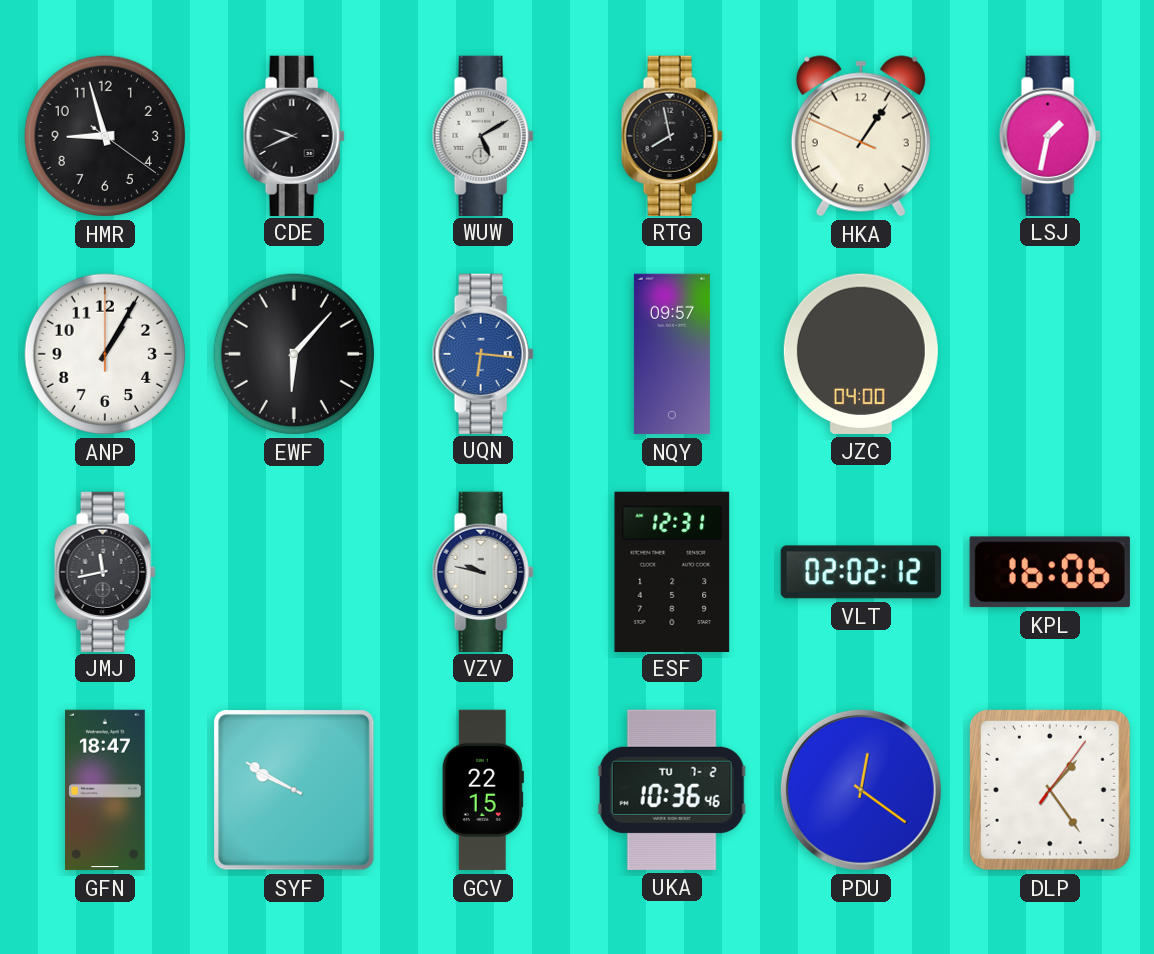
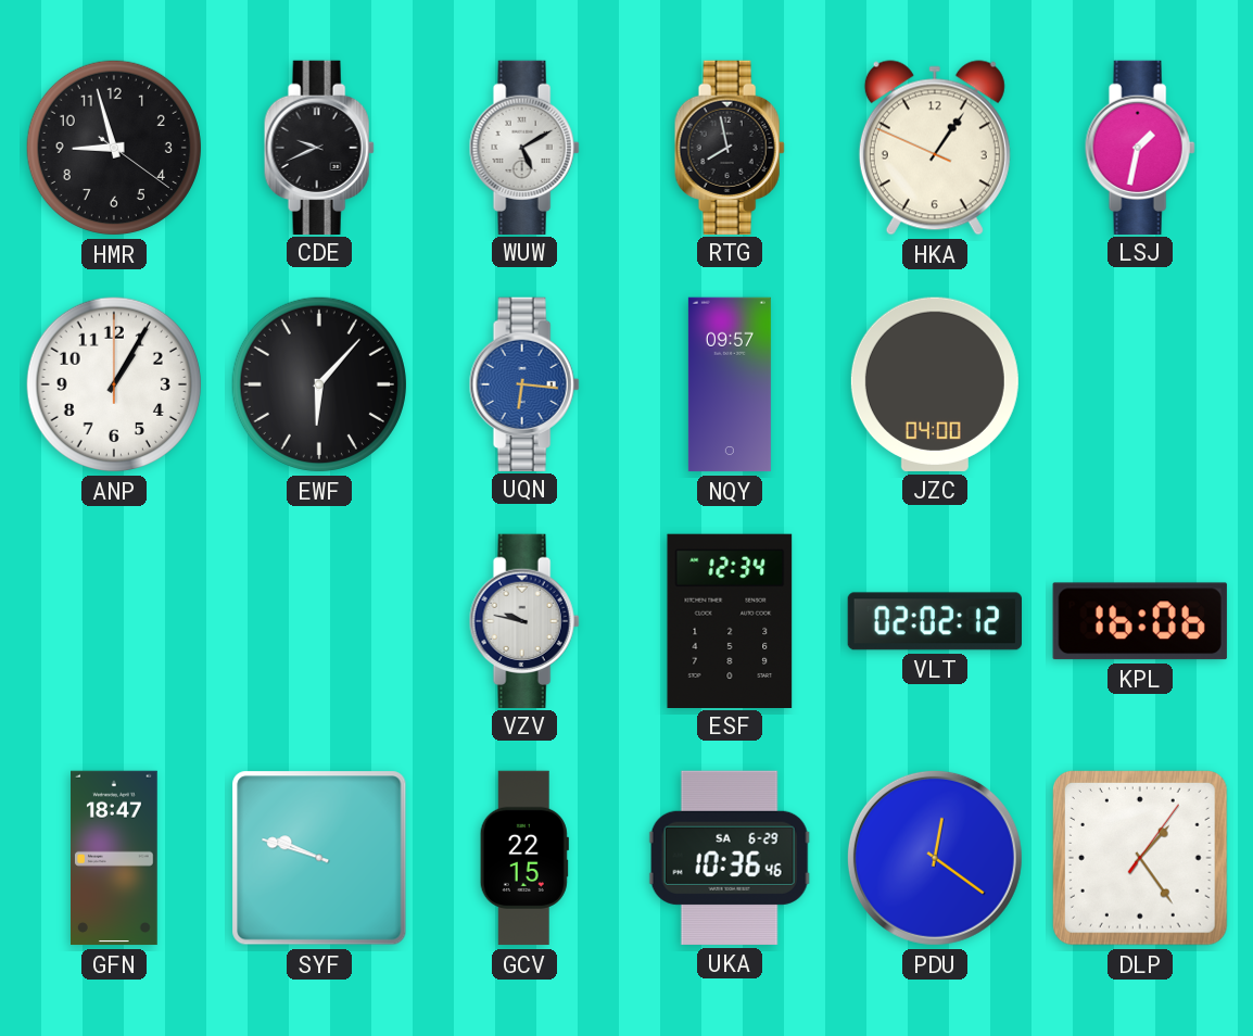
JMJ: 11:43 -> none
ESF: 12:31 -> 12:34
SYF: 9:50 -> 9:48
UKA date: TU 7-2 -> SA 6-29
